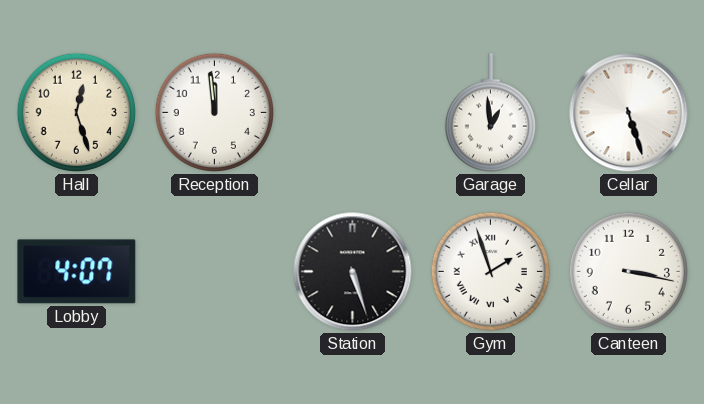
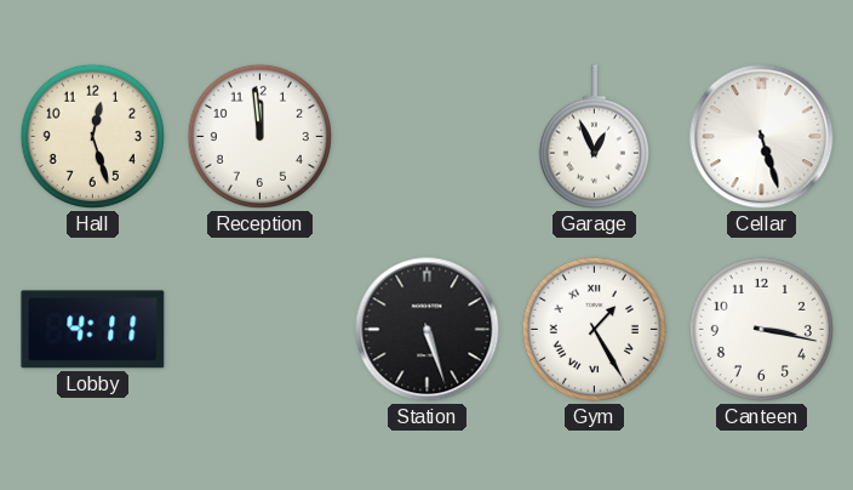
Garage: 12:59 -> 12:56
Lobby: 4:07 -> 4:11
Gym: 1:57 -> 1:25
